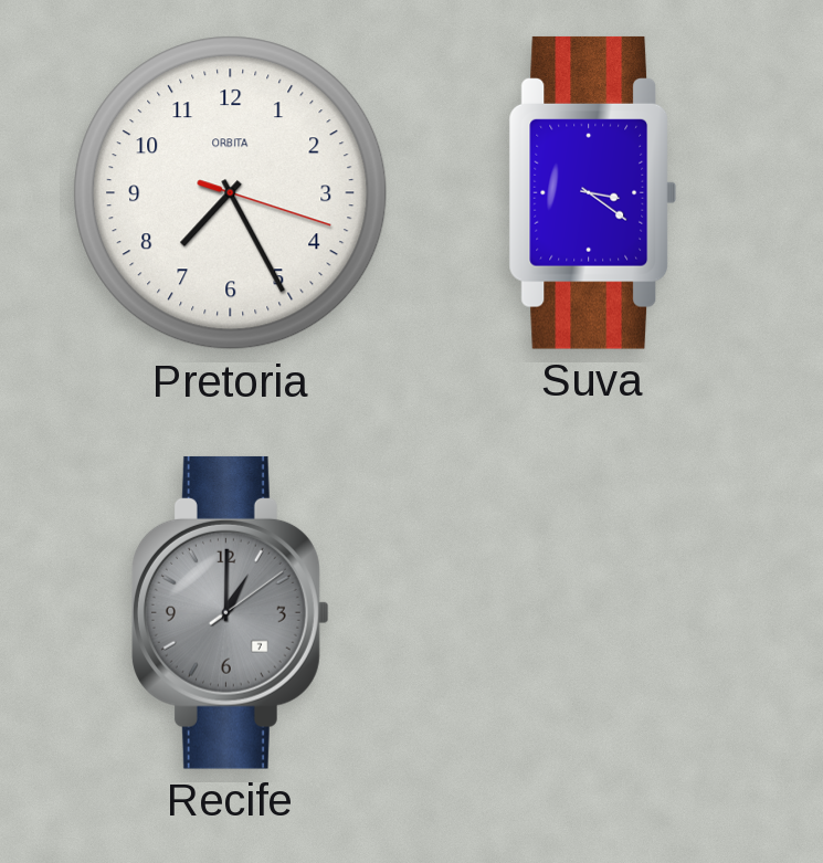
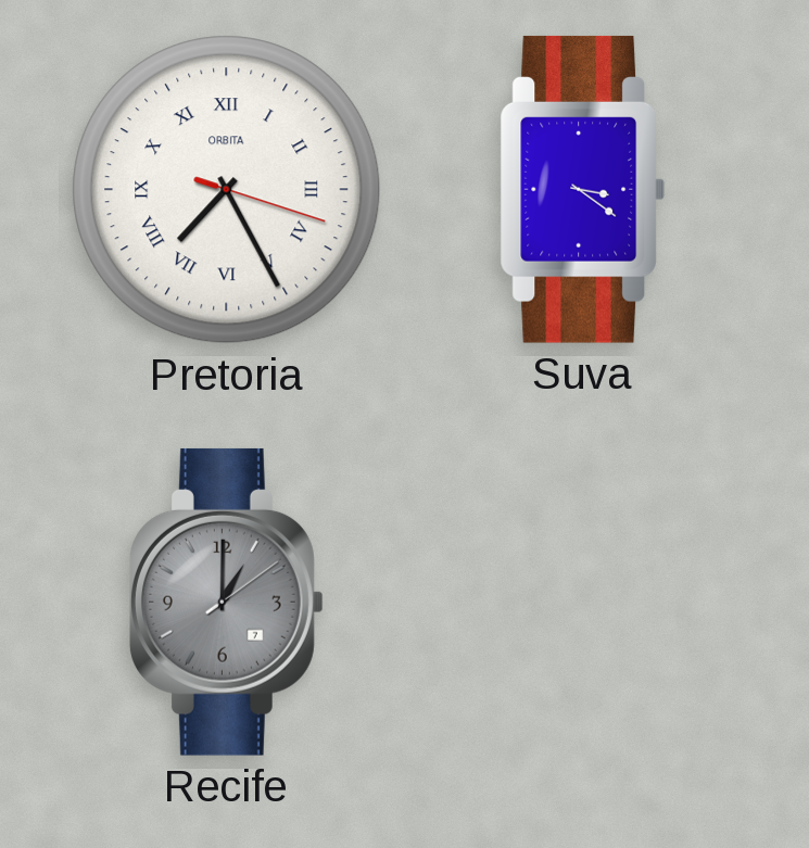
Pretoria numerals: Arabic -> Roman
